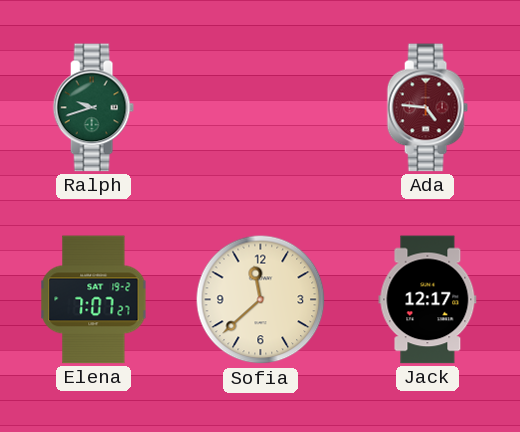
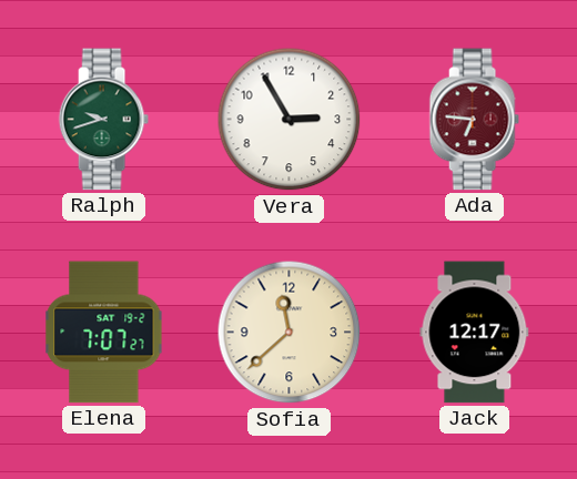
Vera: none -> 2:55
Ada: 4:46 -> 6:46
